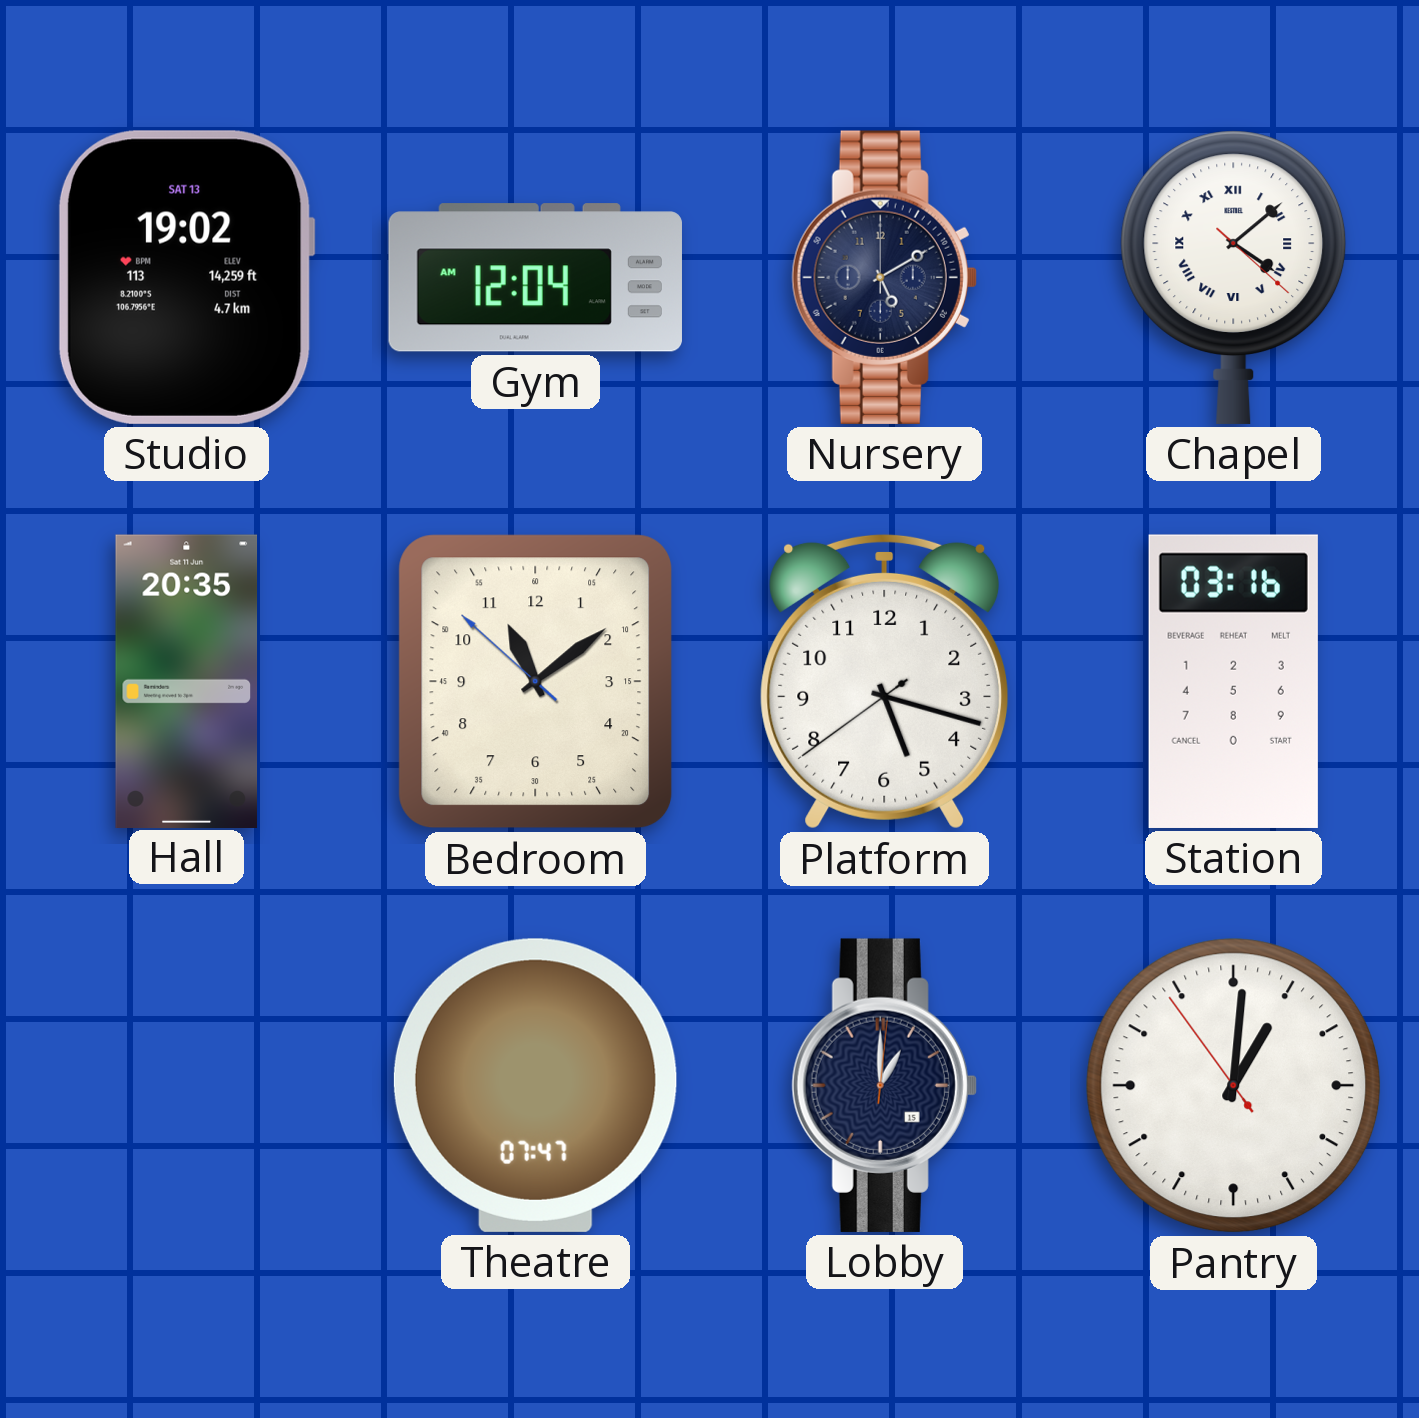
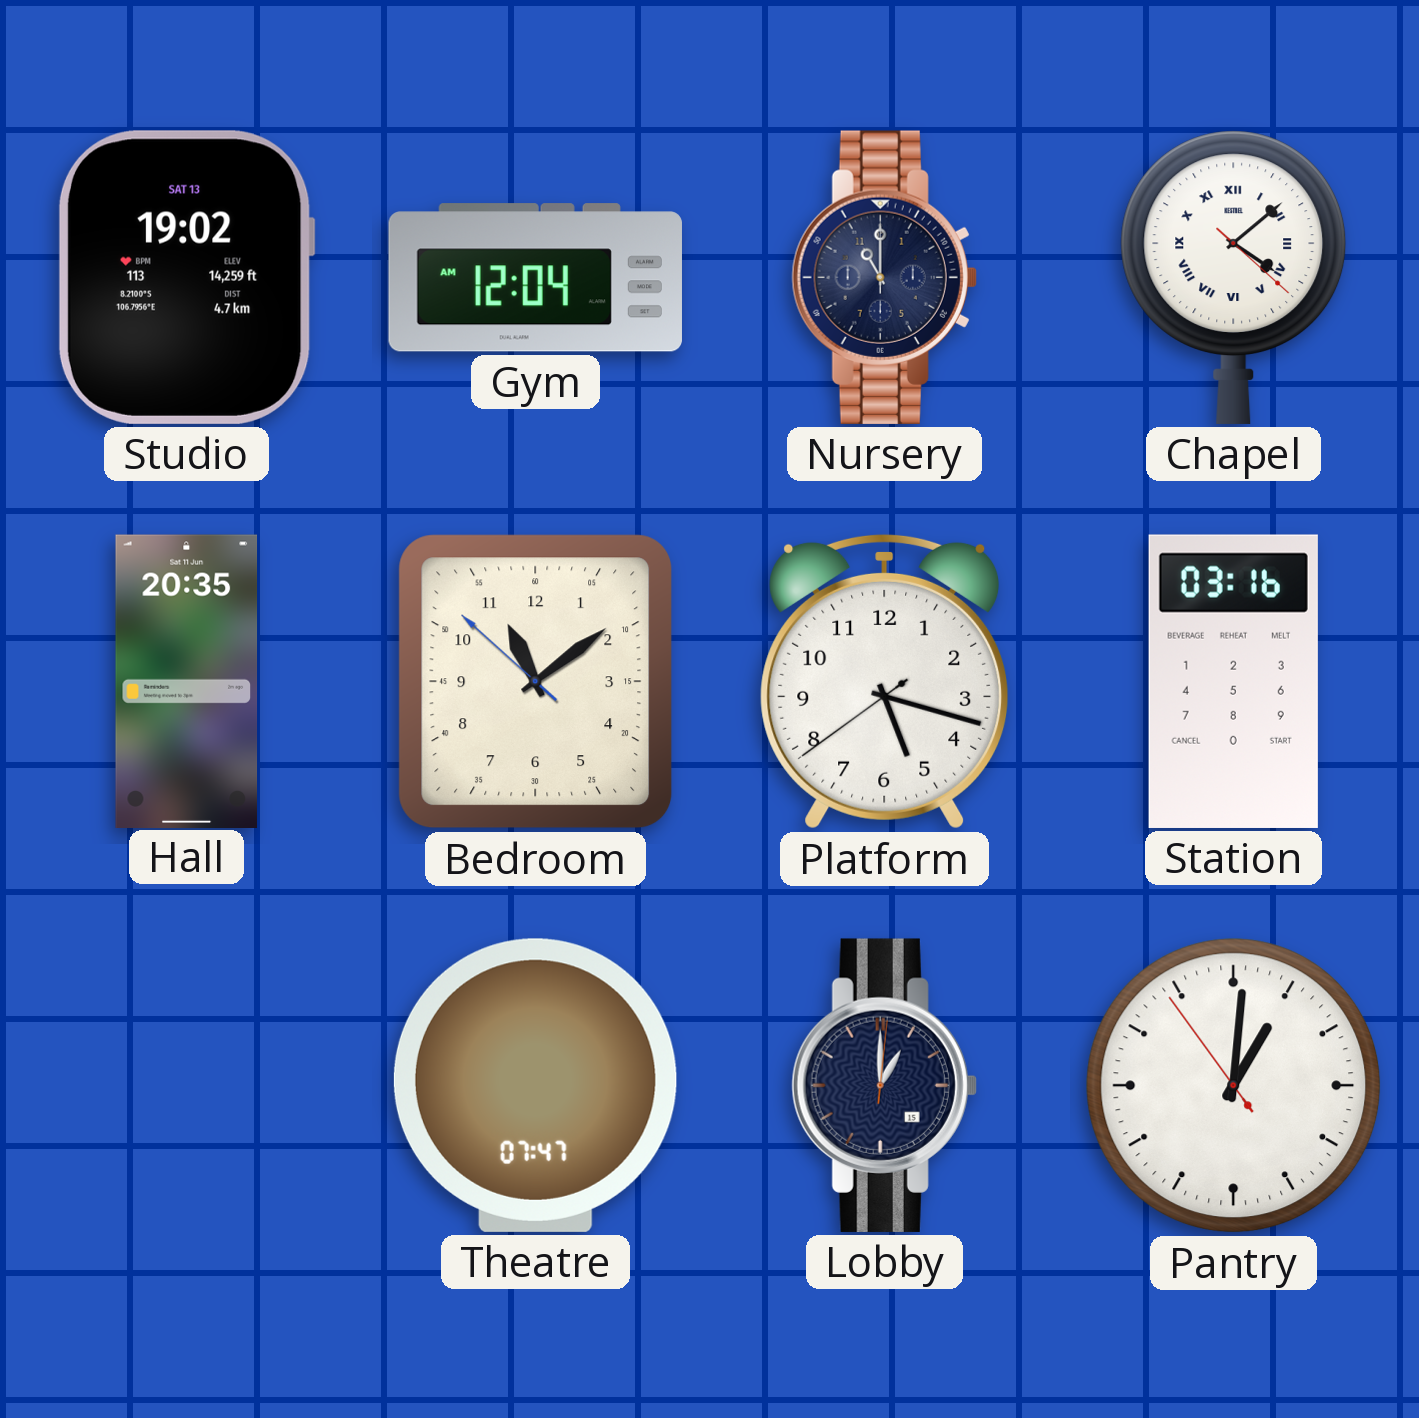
Nursery: 5:10 -> 11:00
